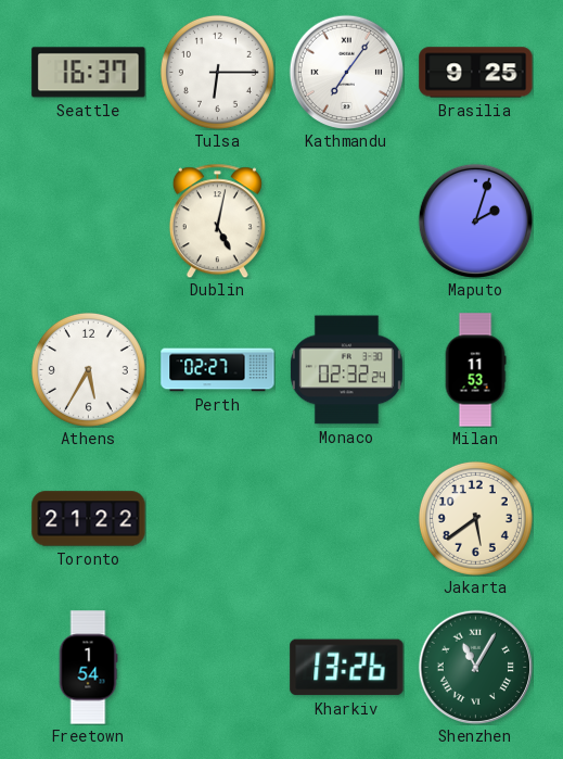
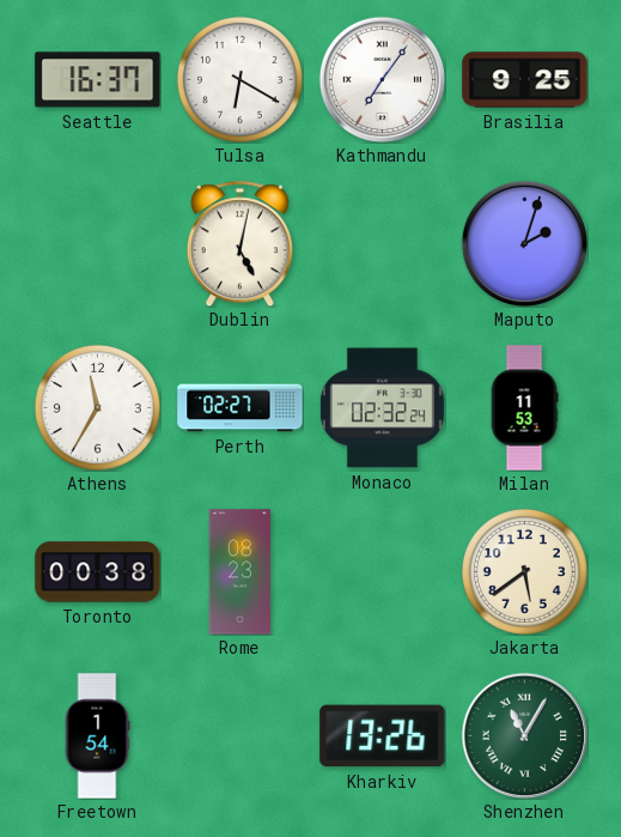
Tulsa: 6:15 -> 6:20
Athens: 5:35 -> 11:35
Toronto: 21:22 -> 00:38
Rome: none -> 08:23
